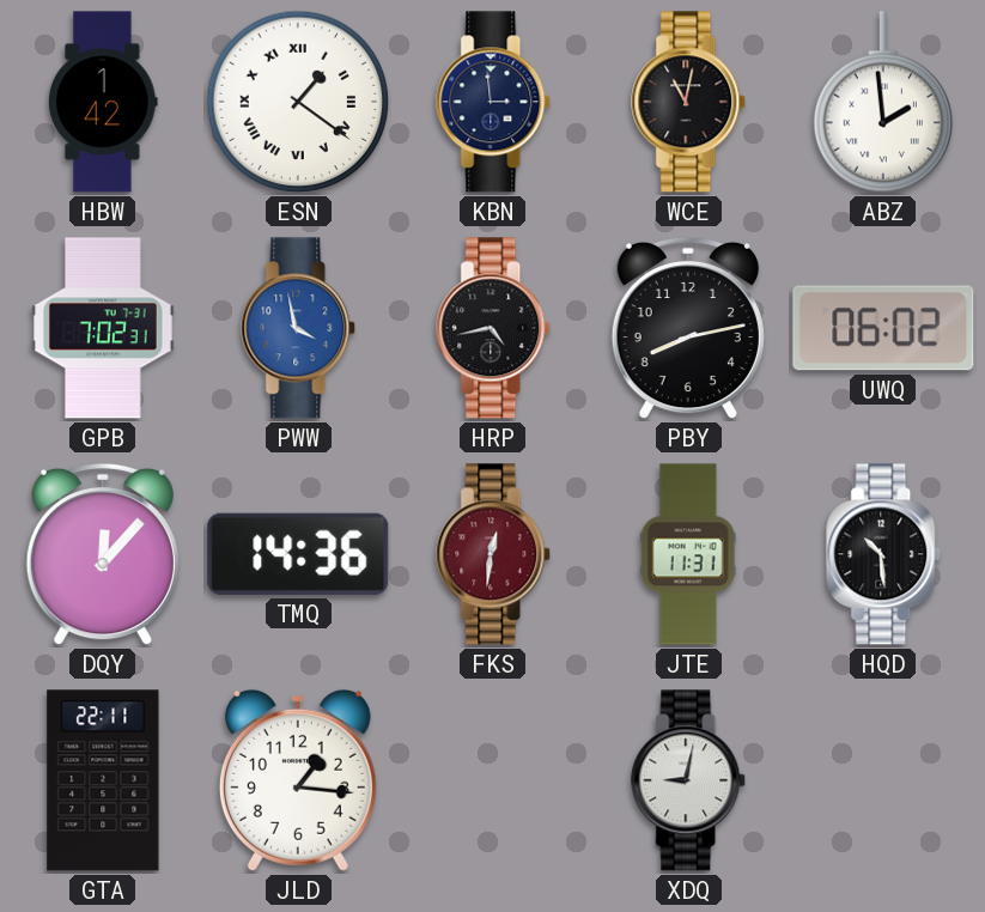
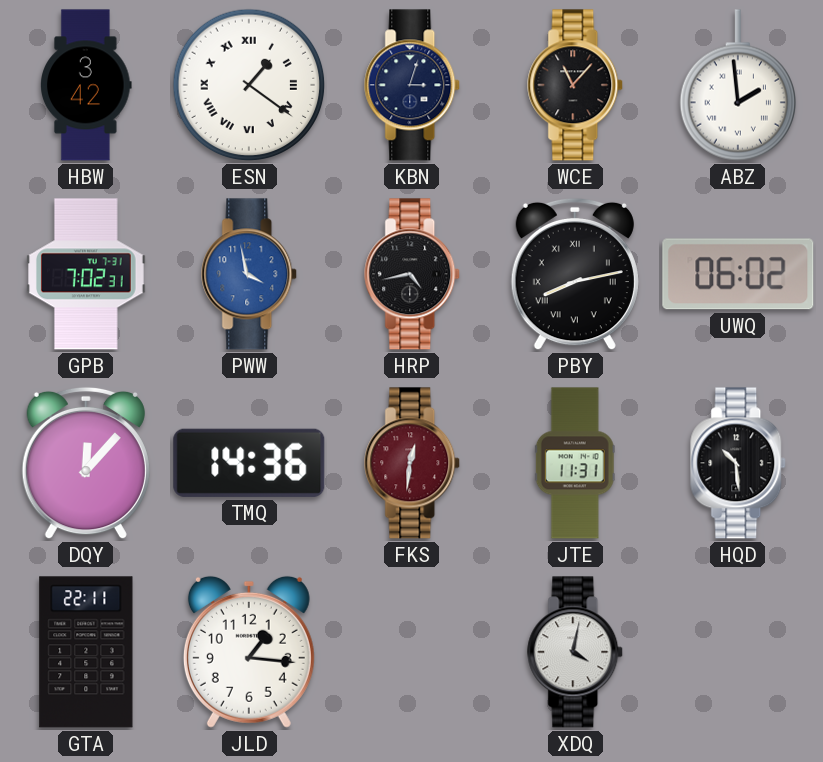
HBW: 1:42 -> 3:42
KBN: 2:59 -> 3:03
WCE: 11:02 -> 11:07
PBY numerals: Arabic -> Roman
XDQ: 9:02 -> 4:02
